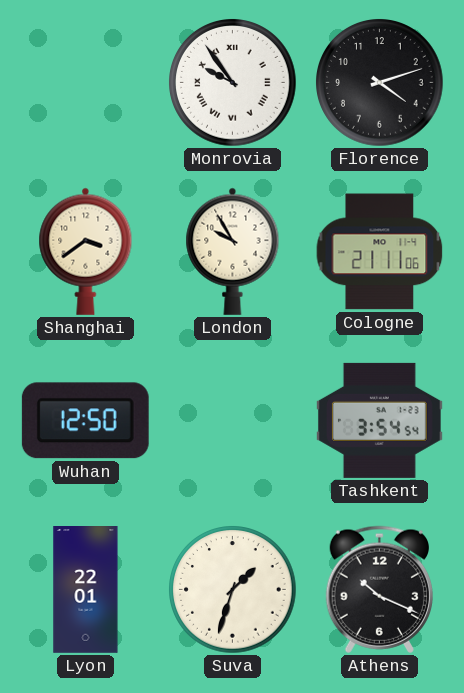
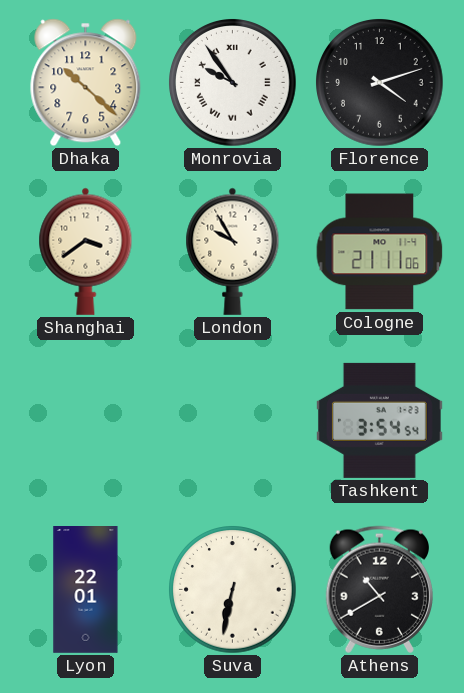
Dhaka: none -> 10:22
Wuhan: 12:50 -> none
Suva: 1:33 -> 6:32
Athens: 10:19 -> 10:40
